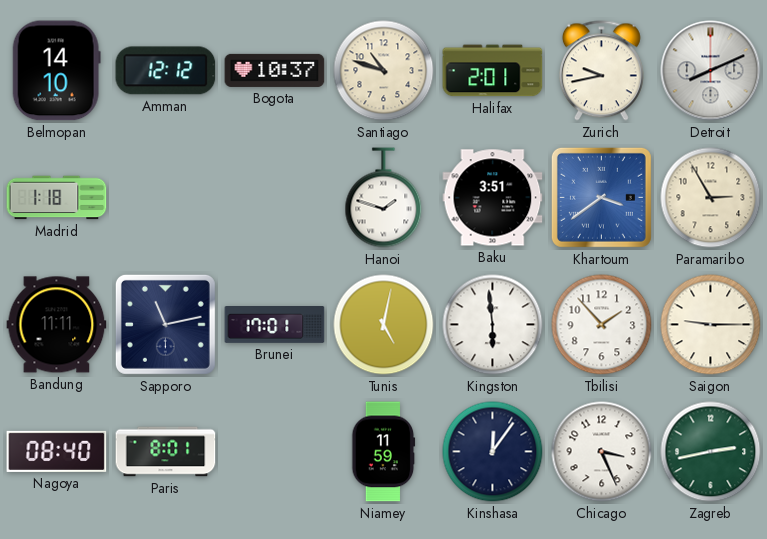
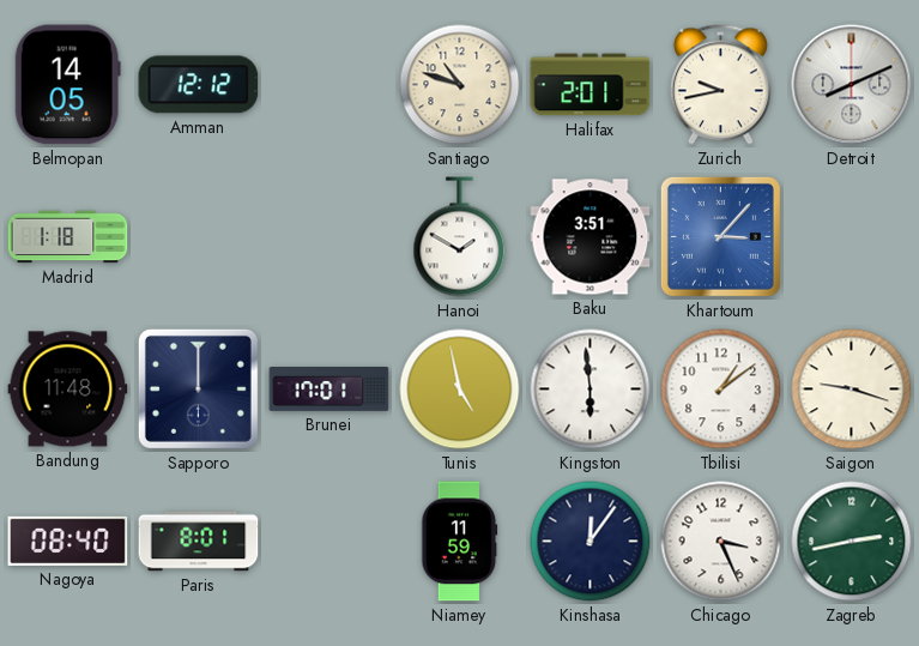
Belmopan: 14:10 -> 14:05
Bogota: 10:37 -> none
Hanoi: 1:48 -> 1:50
Khartoum: 3:39 -> 3:07
Paramaribo: 2:55 -> none
Bandung: 11:11 -> 11:48
Sapporo: 11:13 -> 12:00
Tunis: 5:02 -> 4:58
Tbilisi: 1:53 -> 1:09
Saigon: 9:15 -> 9:18
